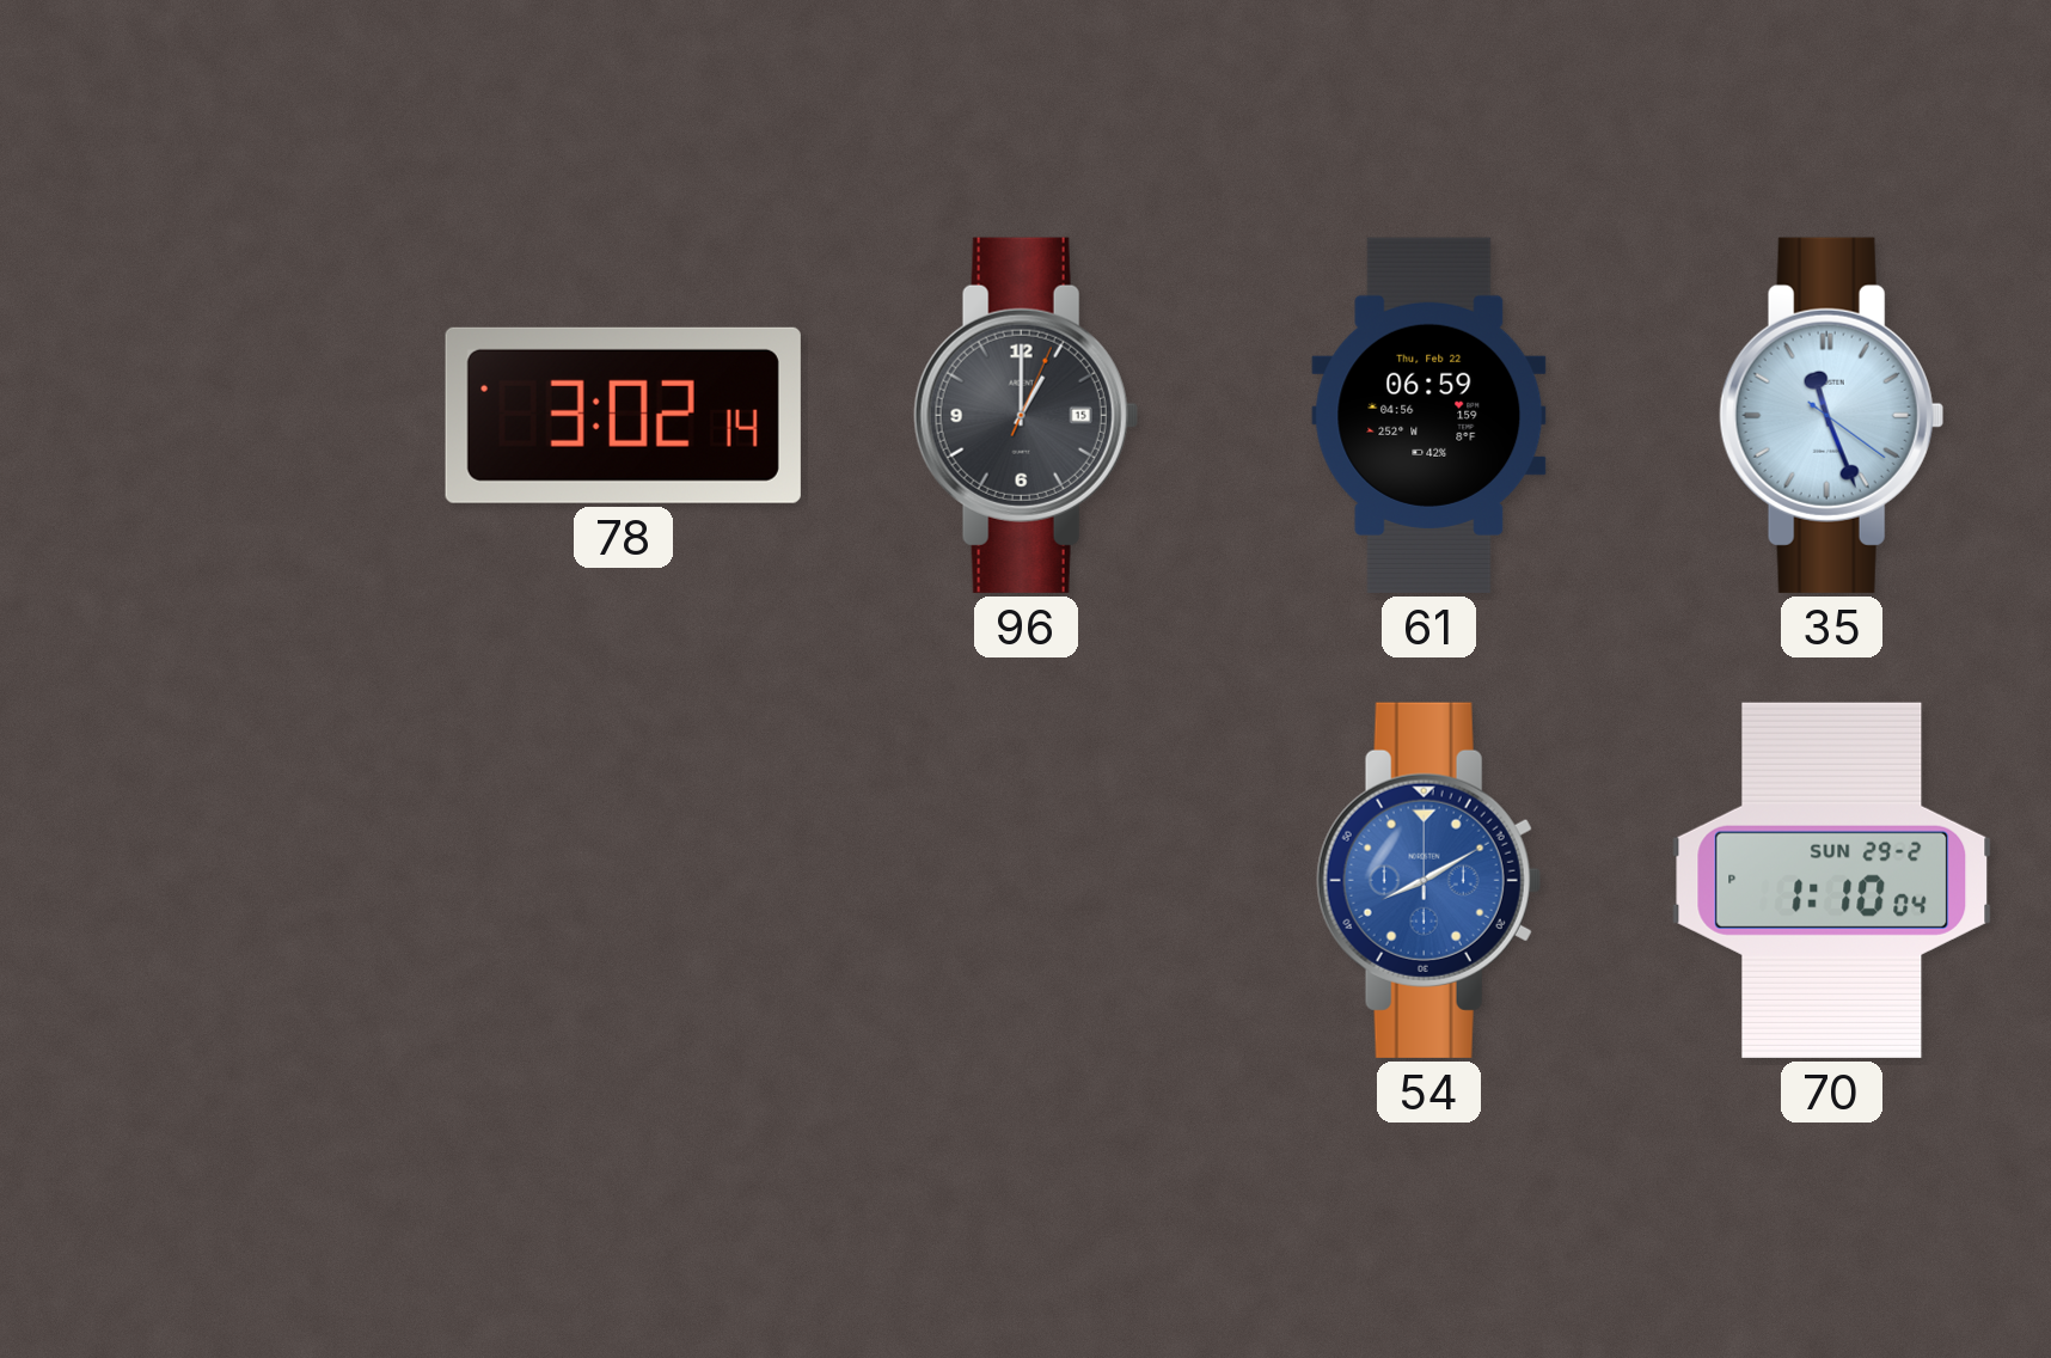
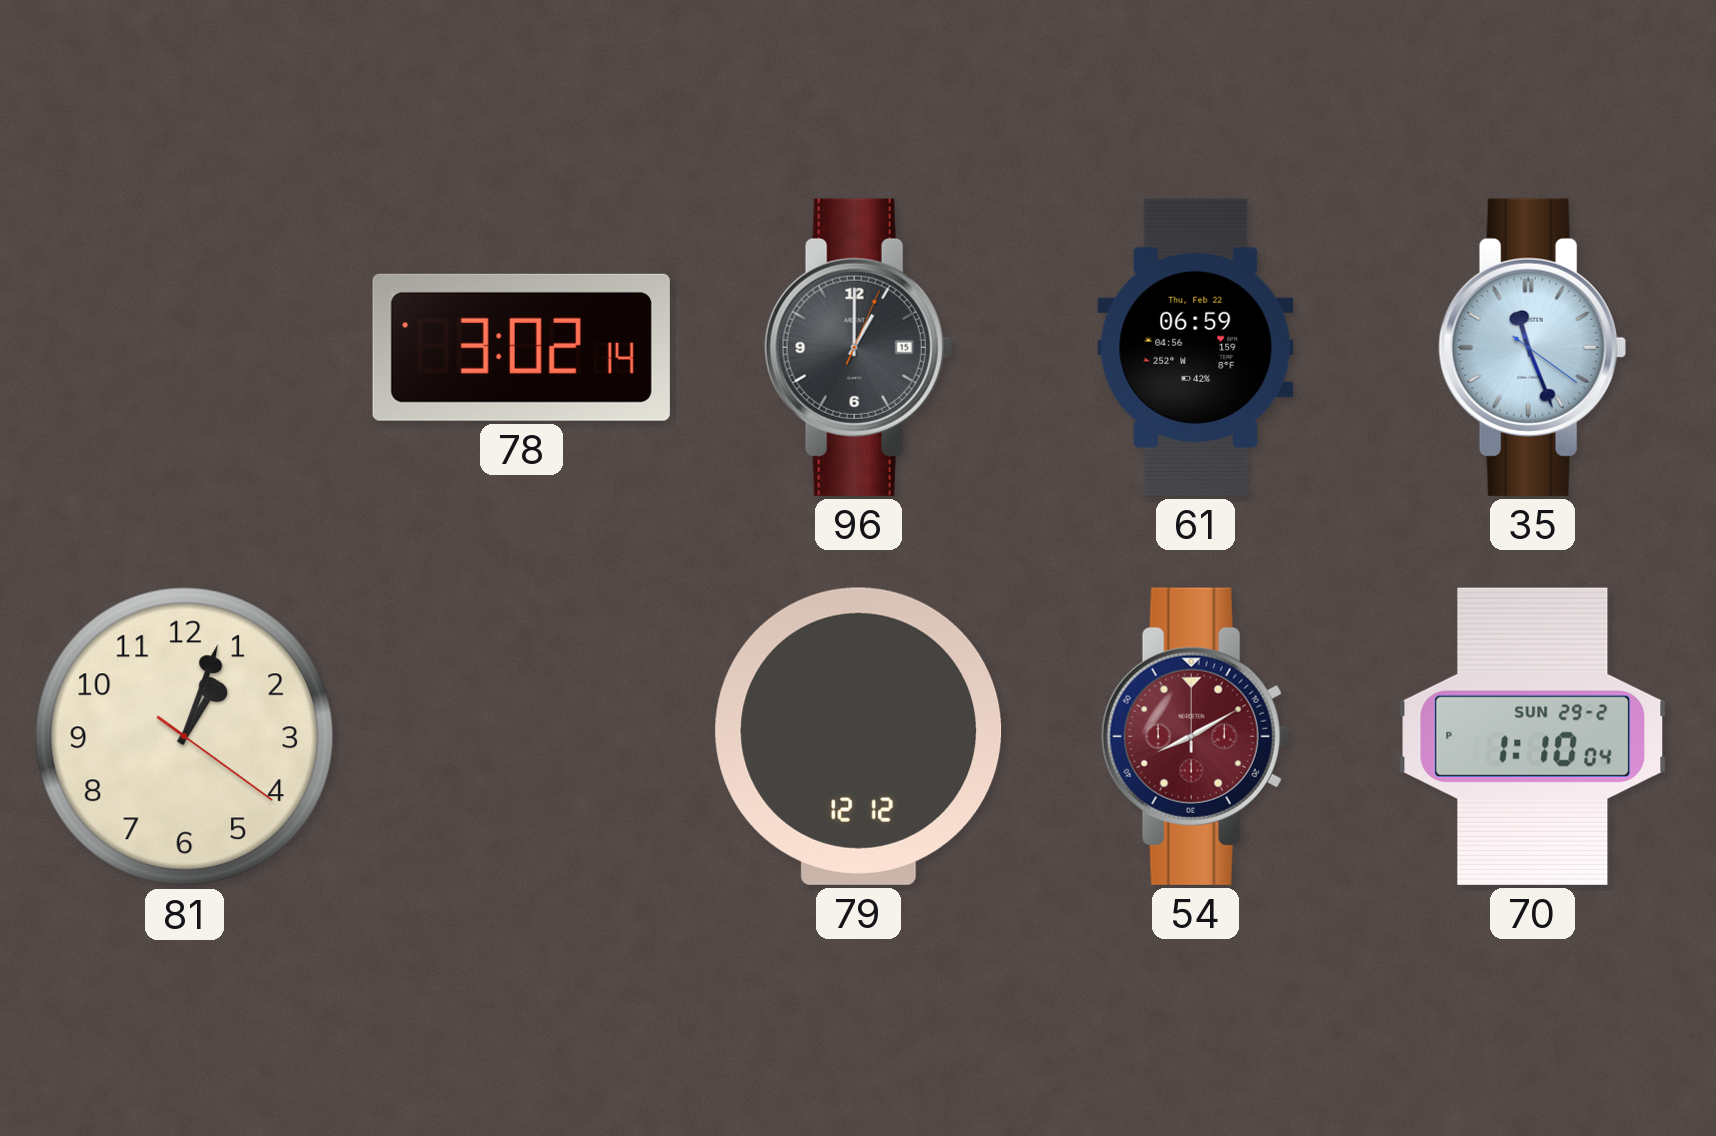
81: none -> 1:03
79: none -> 12:12
54 dial: blue -> burgundy
